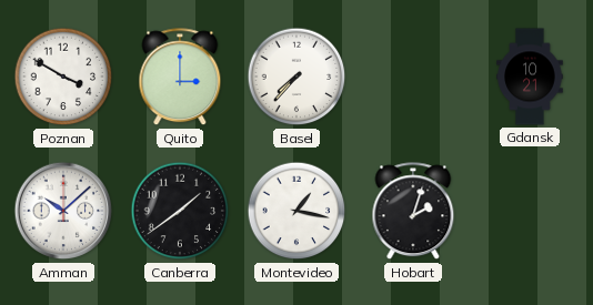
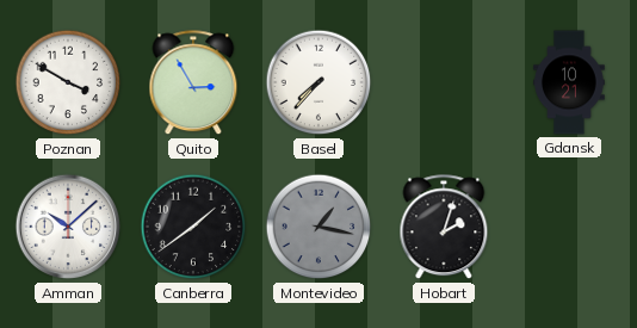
Quito: 3:00 -> 2:55
Montevideo dial: white -> grey
